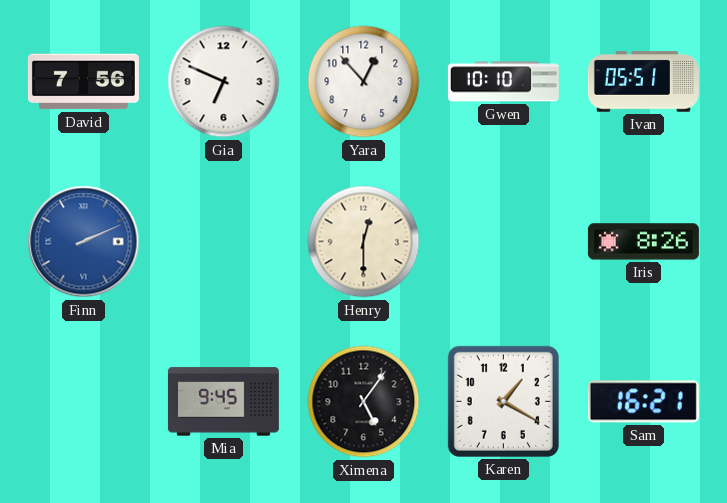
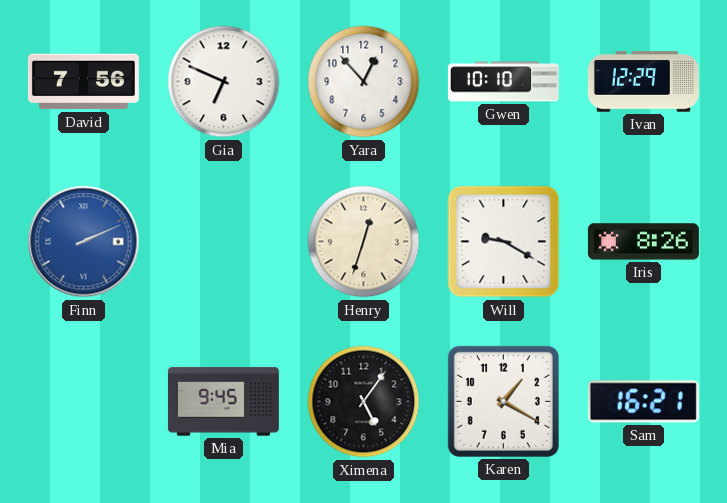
Ivan: 05:51 -> 12:29
Henry: 12:30 -> 12:33
Will: none -> 9:20
